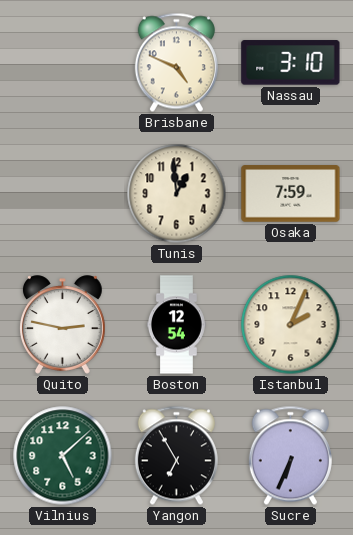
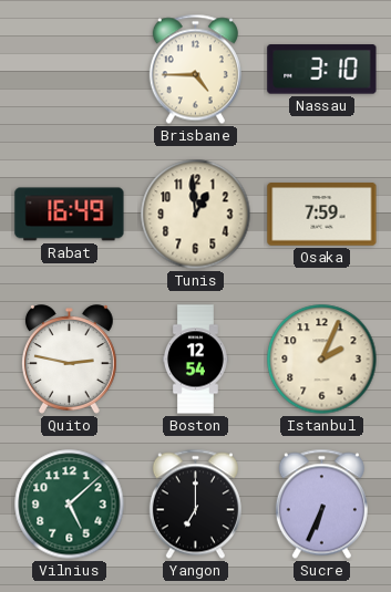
Brisbane: 4:49 -> 4:45
Rabat: none -> 16:49
Yangon: 6:55 -> 7:00
